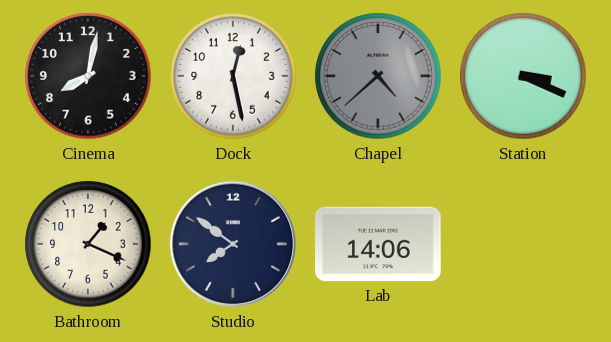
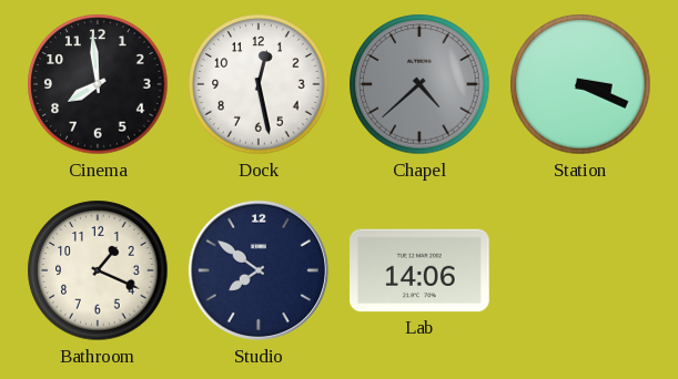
Cinema: 8:02 -> 7:59
